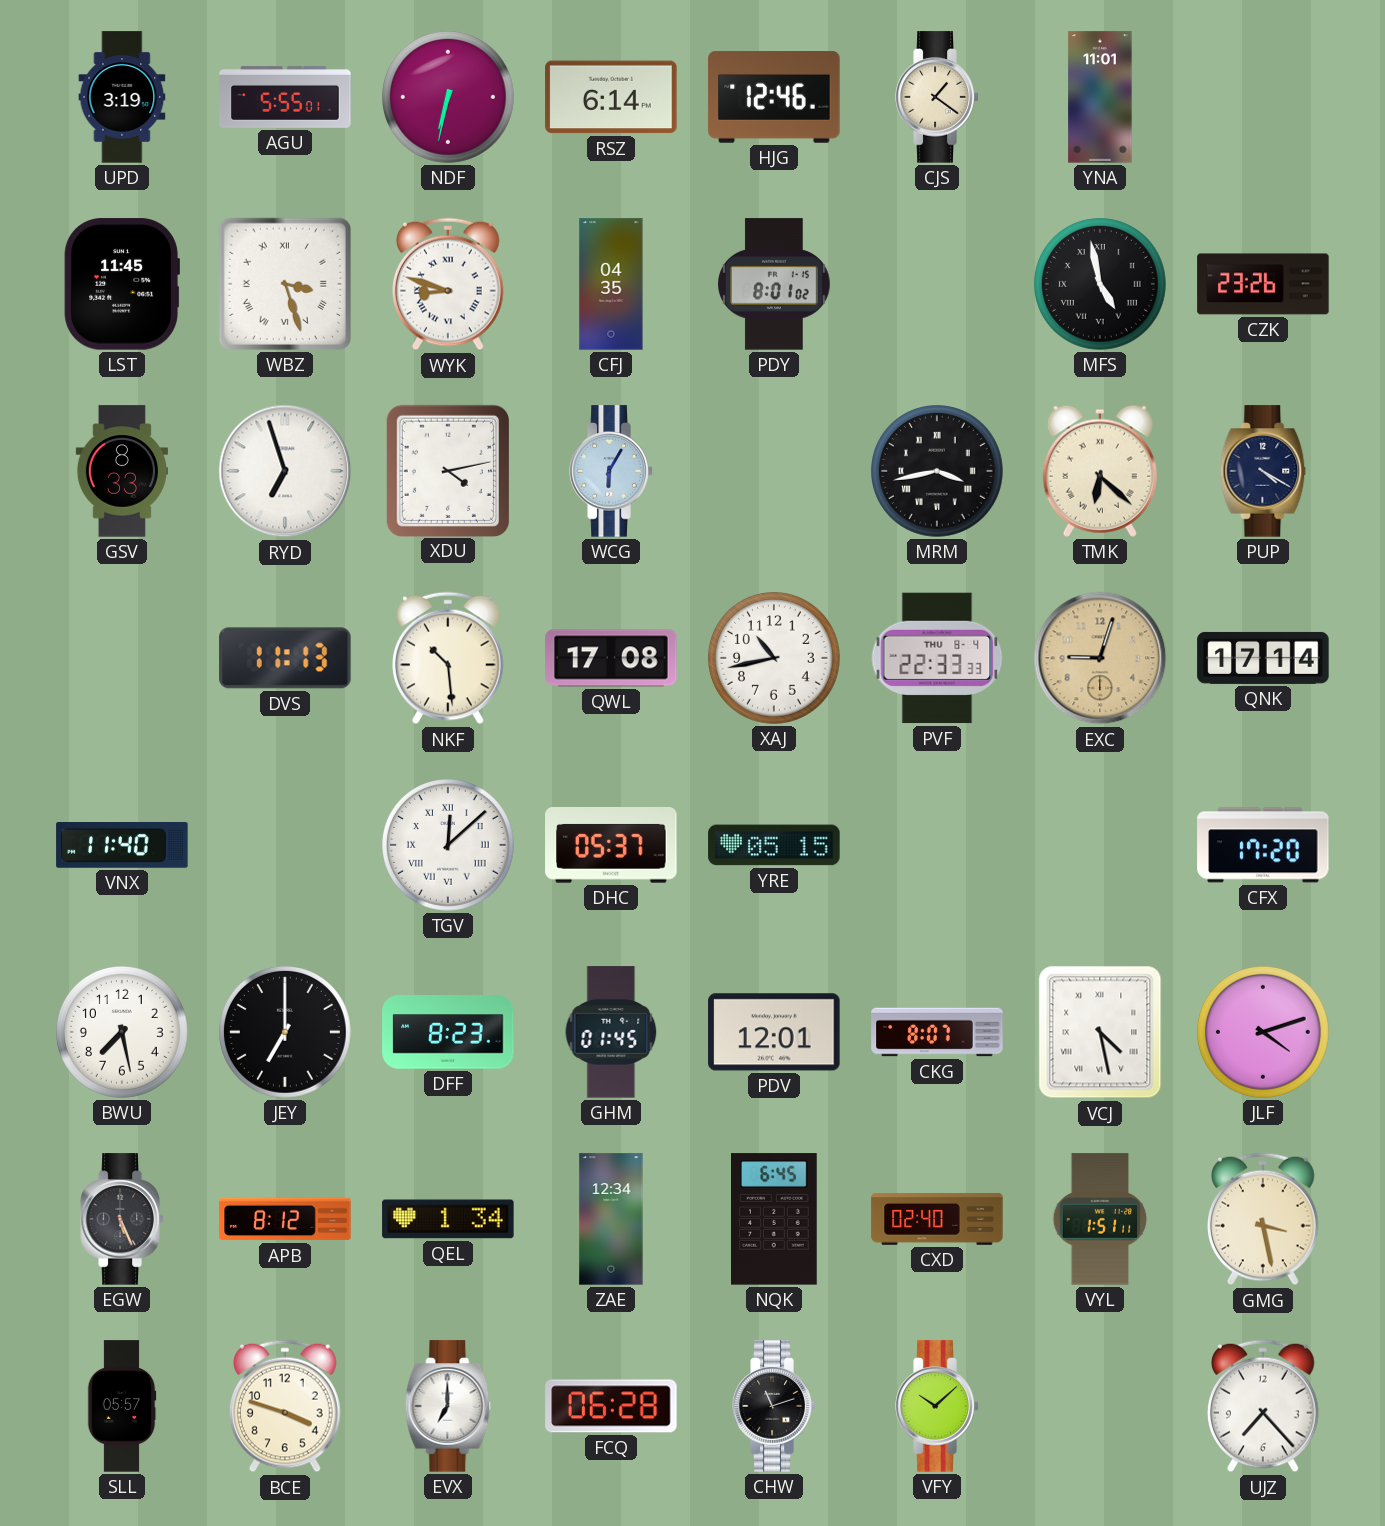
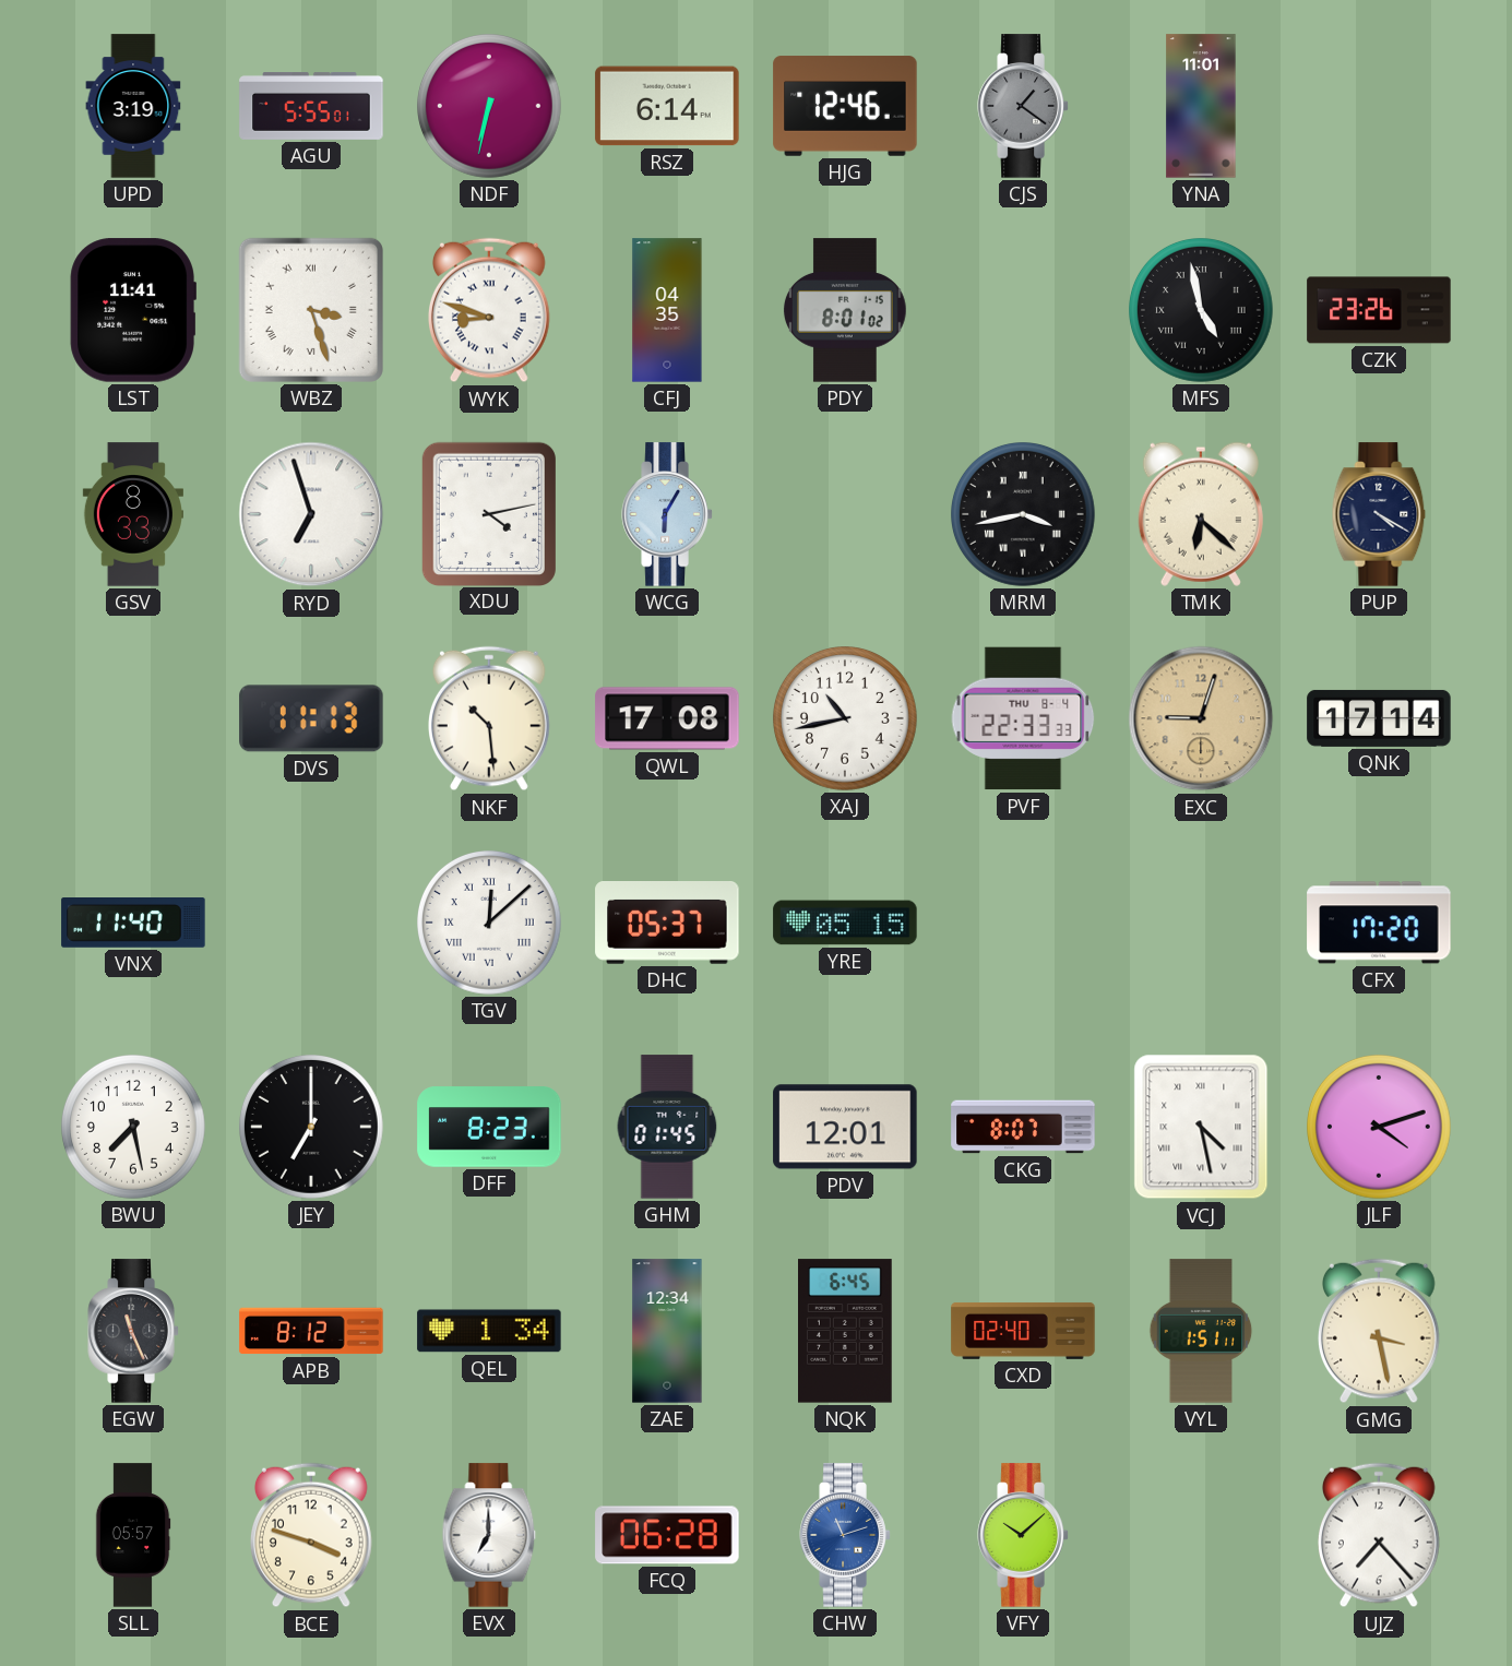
CJS dial: cream -> grey
LST: 11:45 -> 11:41
EGW: 5:26 -> 11:26
CHW dial: black -> blue
